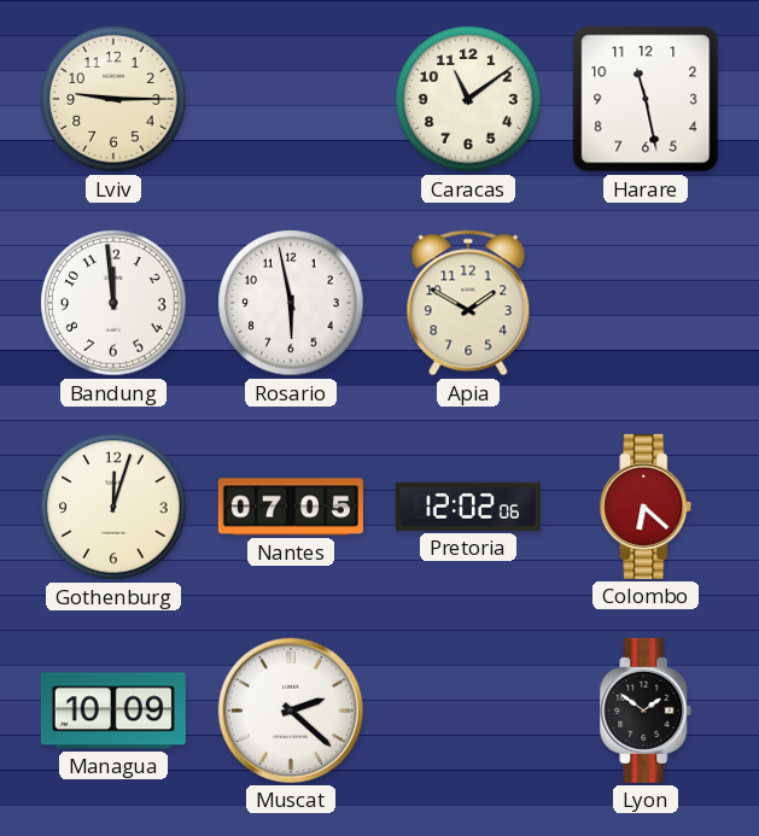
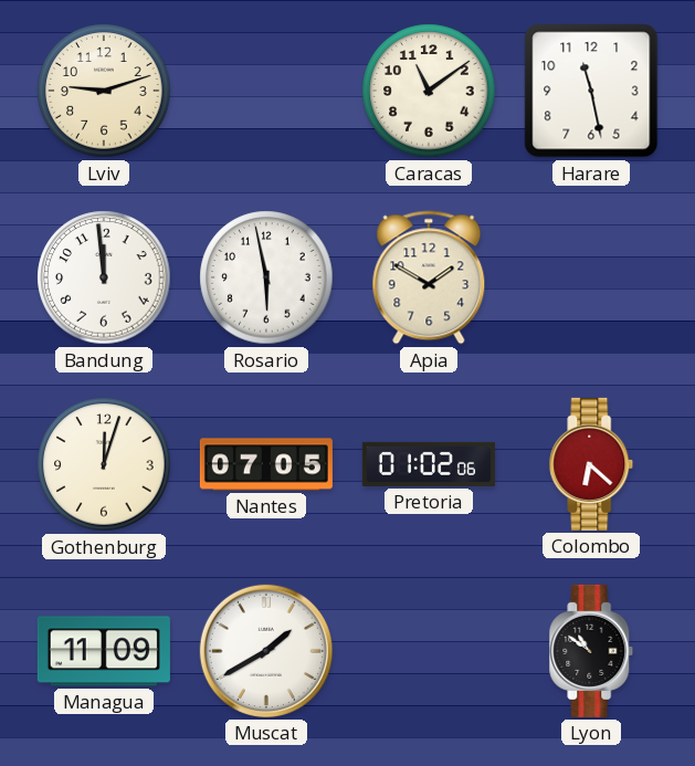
Lviv: 9:15 -> 9:12
Pretoria: 12:02 -> 01:02
Managua: 10:09 -> 11:09
Muscat: 2:22 -> 1:40
Lyon: 1:51 -> 10:51
